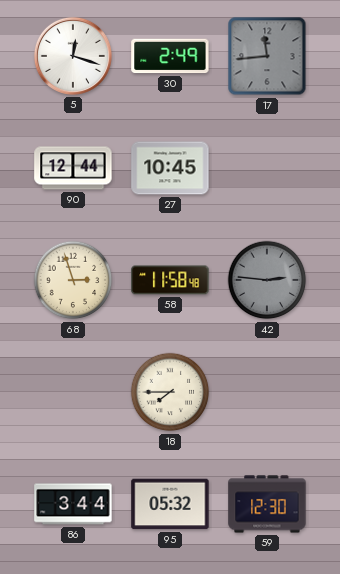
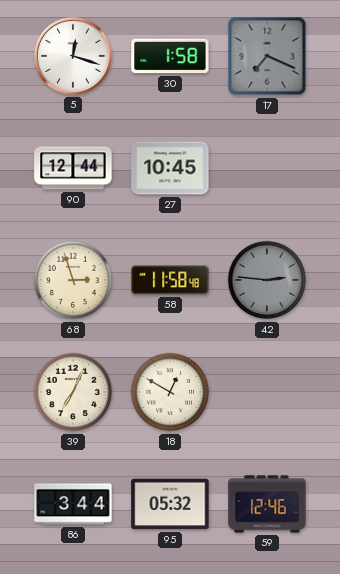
30: 2:49 -> 1:58
17: 11:44 -> 7:19
39: none -> 7:04
18: 7:45 -> 12:50
59: 12:30 -> 12:46
